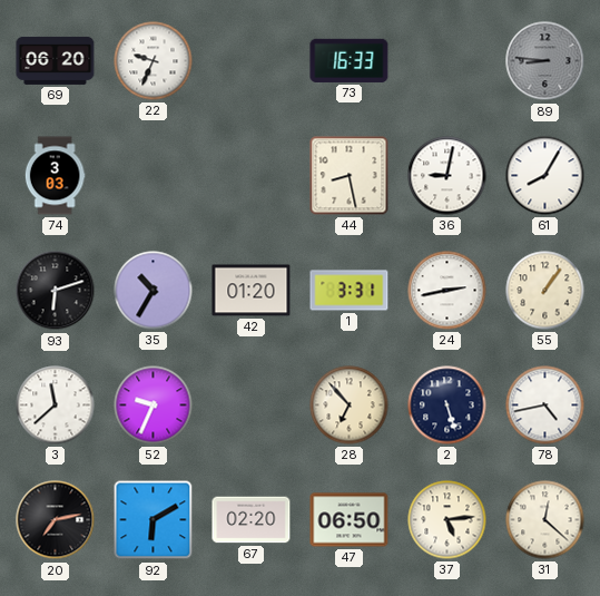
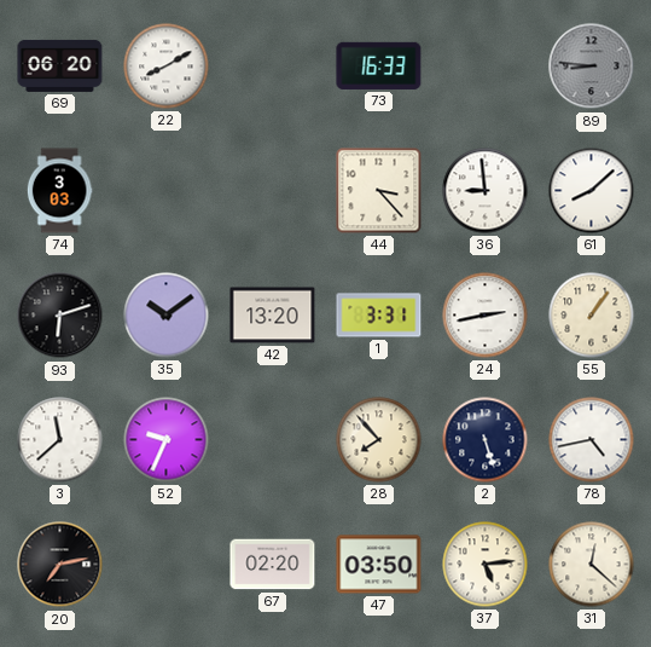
22: 9:34 -> 8:10
44: 8:28 -> 3:23
36: 9:02 -> 8:59
61: 8:05 -> 8:08
35: 10:35 -> 10:09
42: 01:20 -> 13:20
28: 6:53 -> 7:53
92: 6:10 -> none
47: 06:50 -> 03:50
